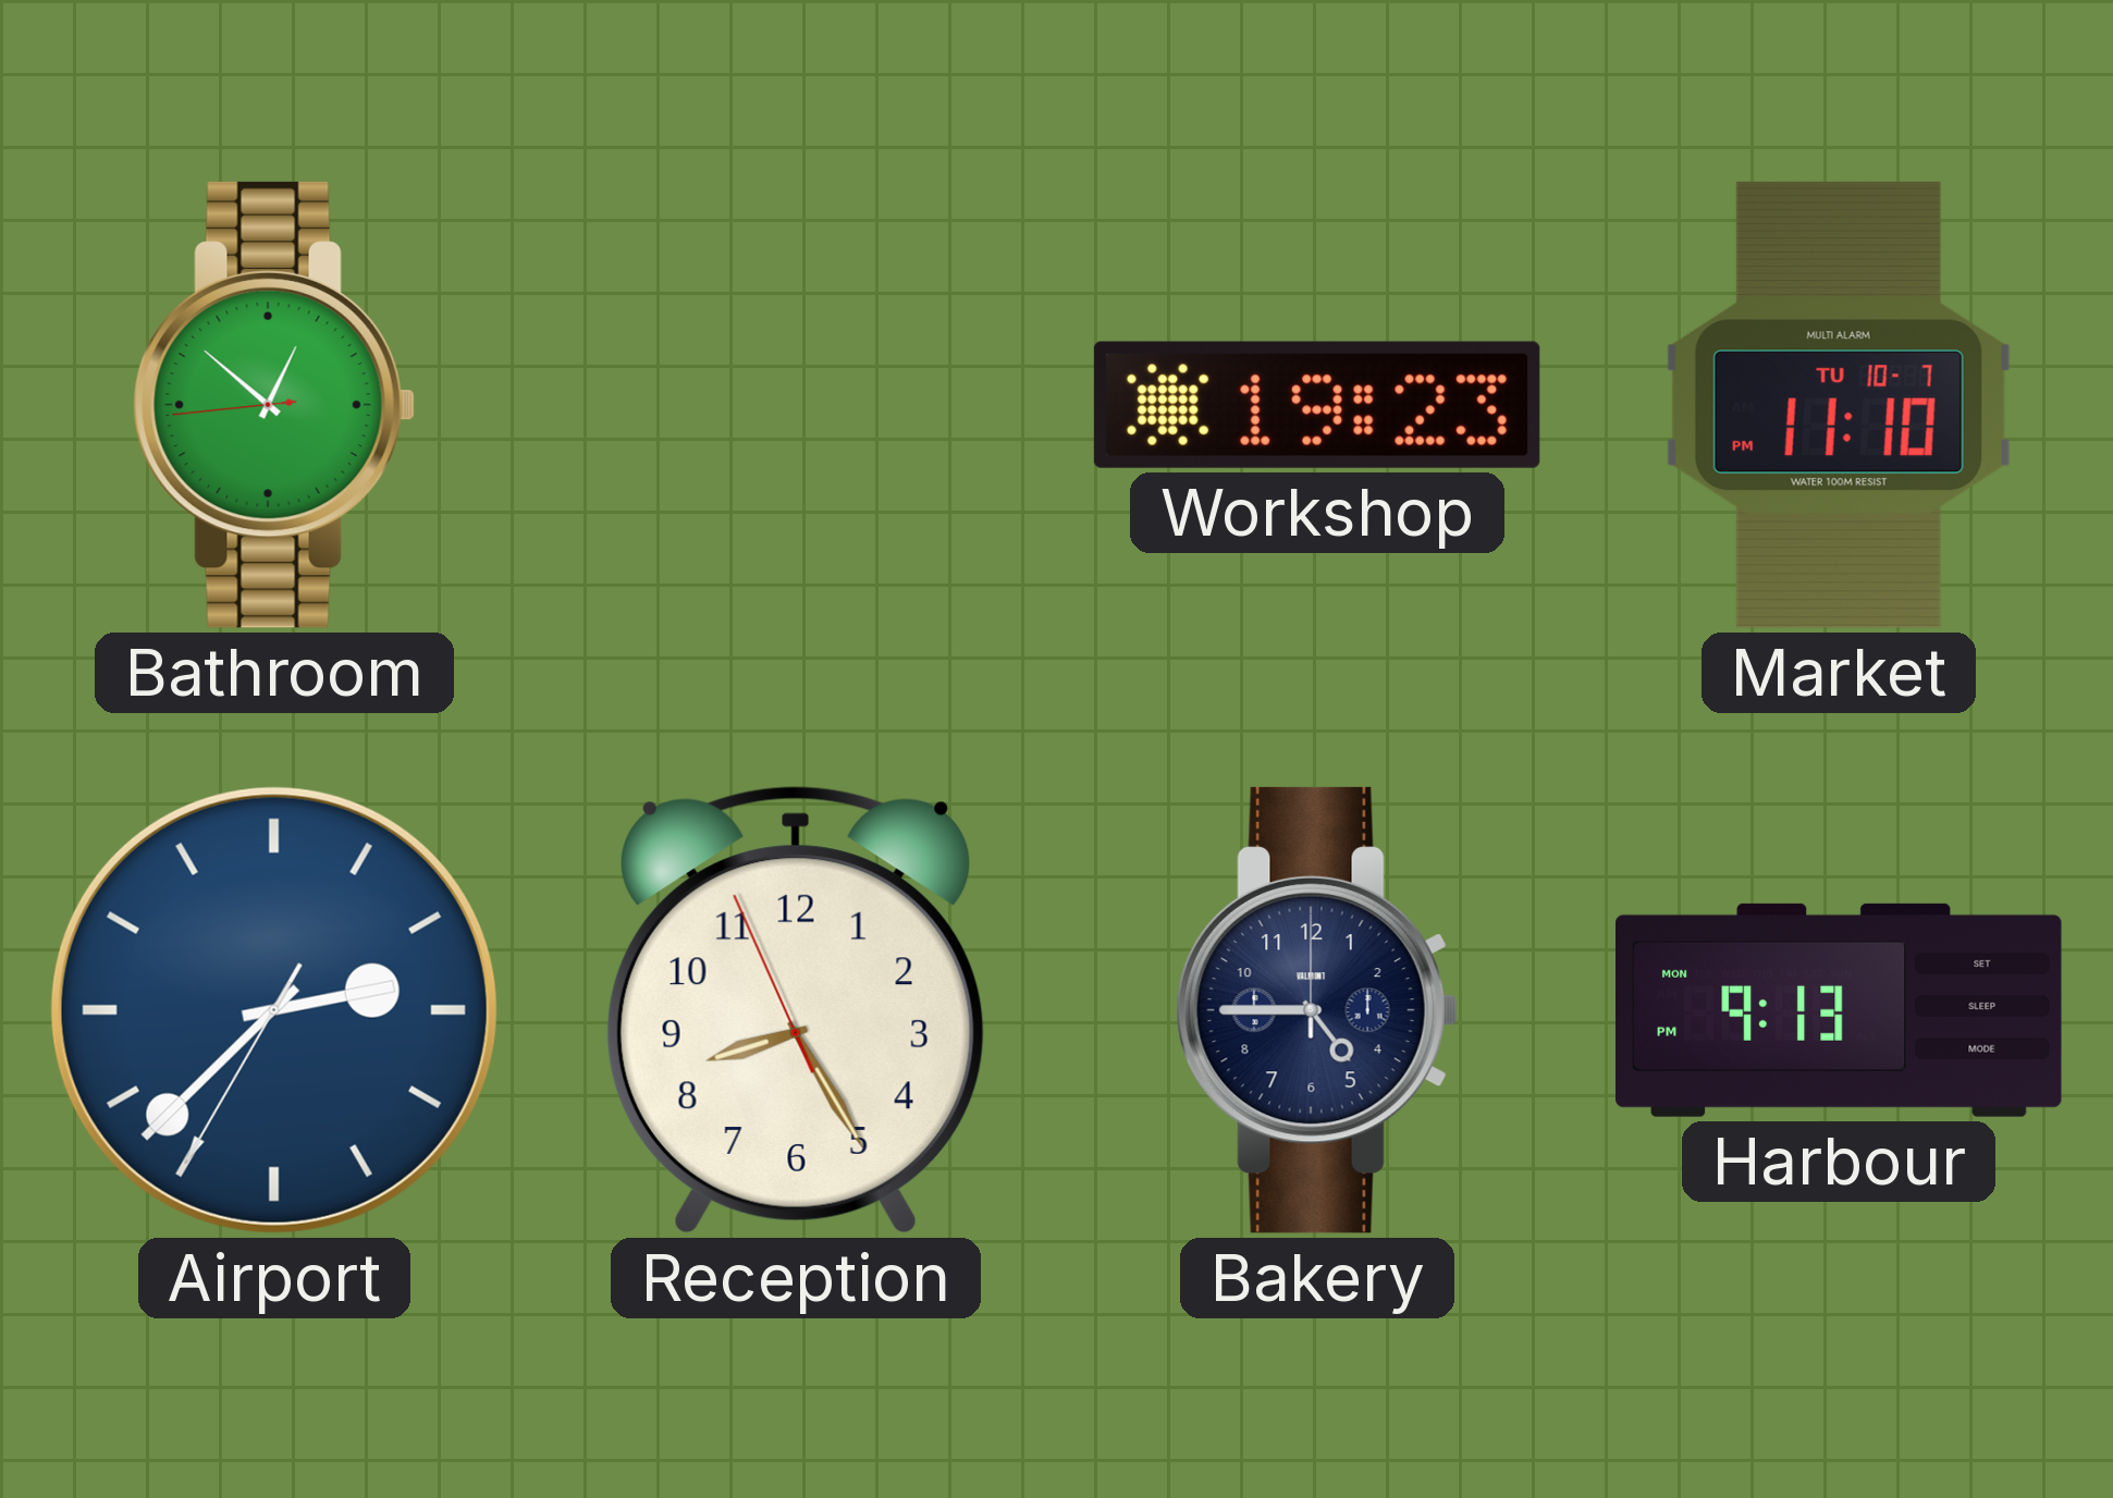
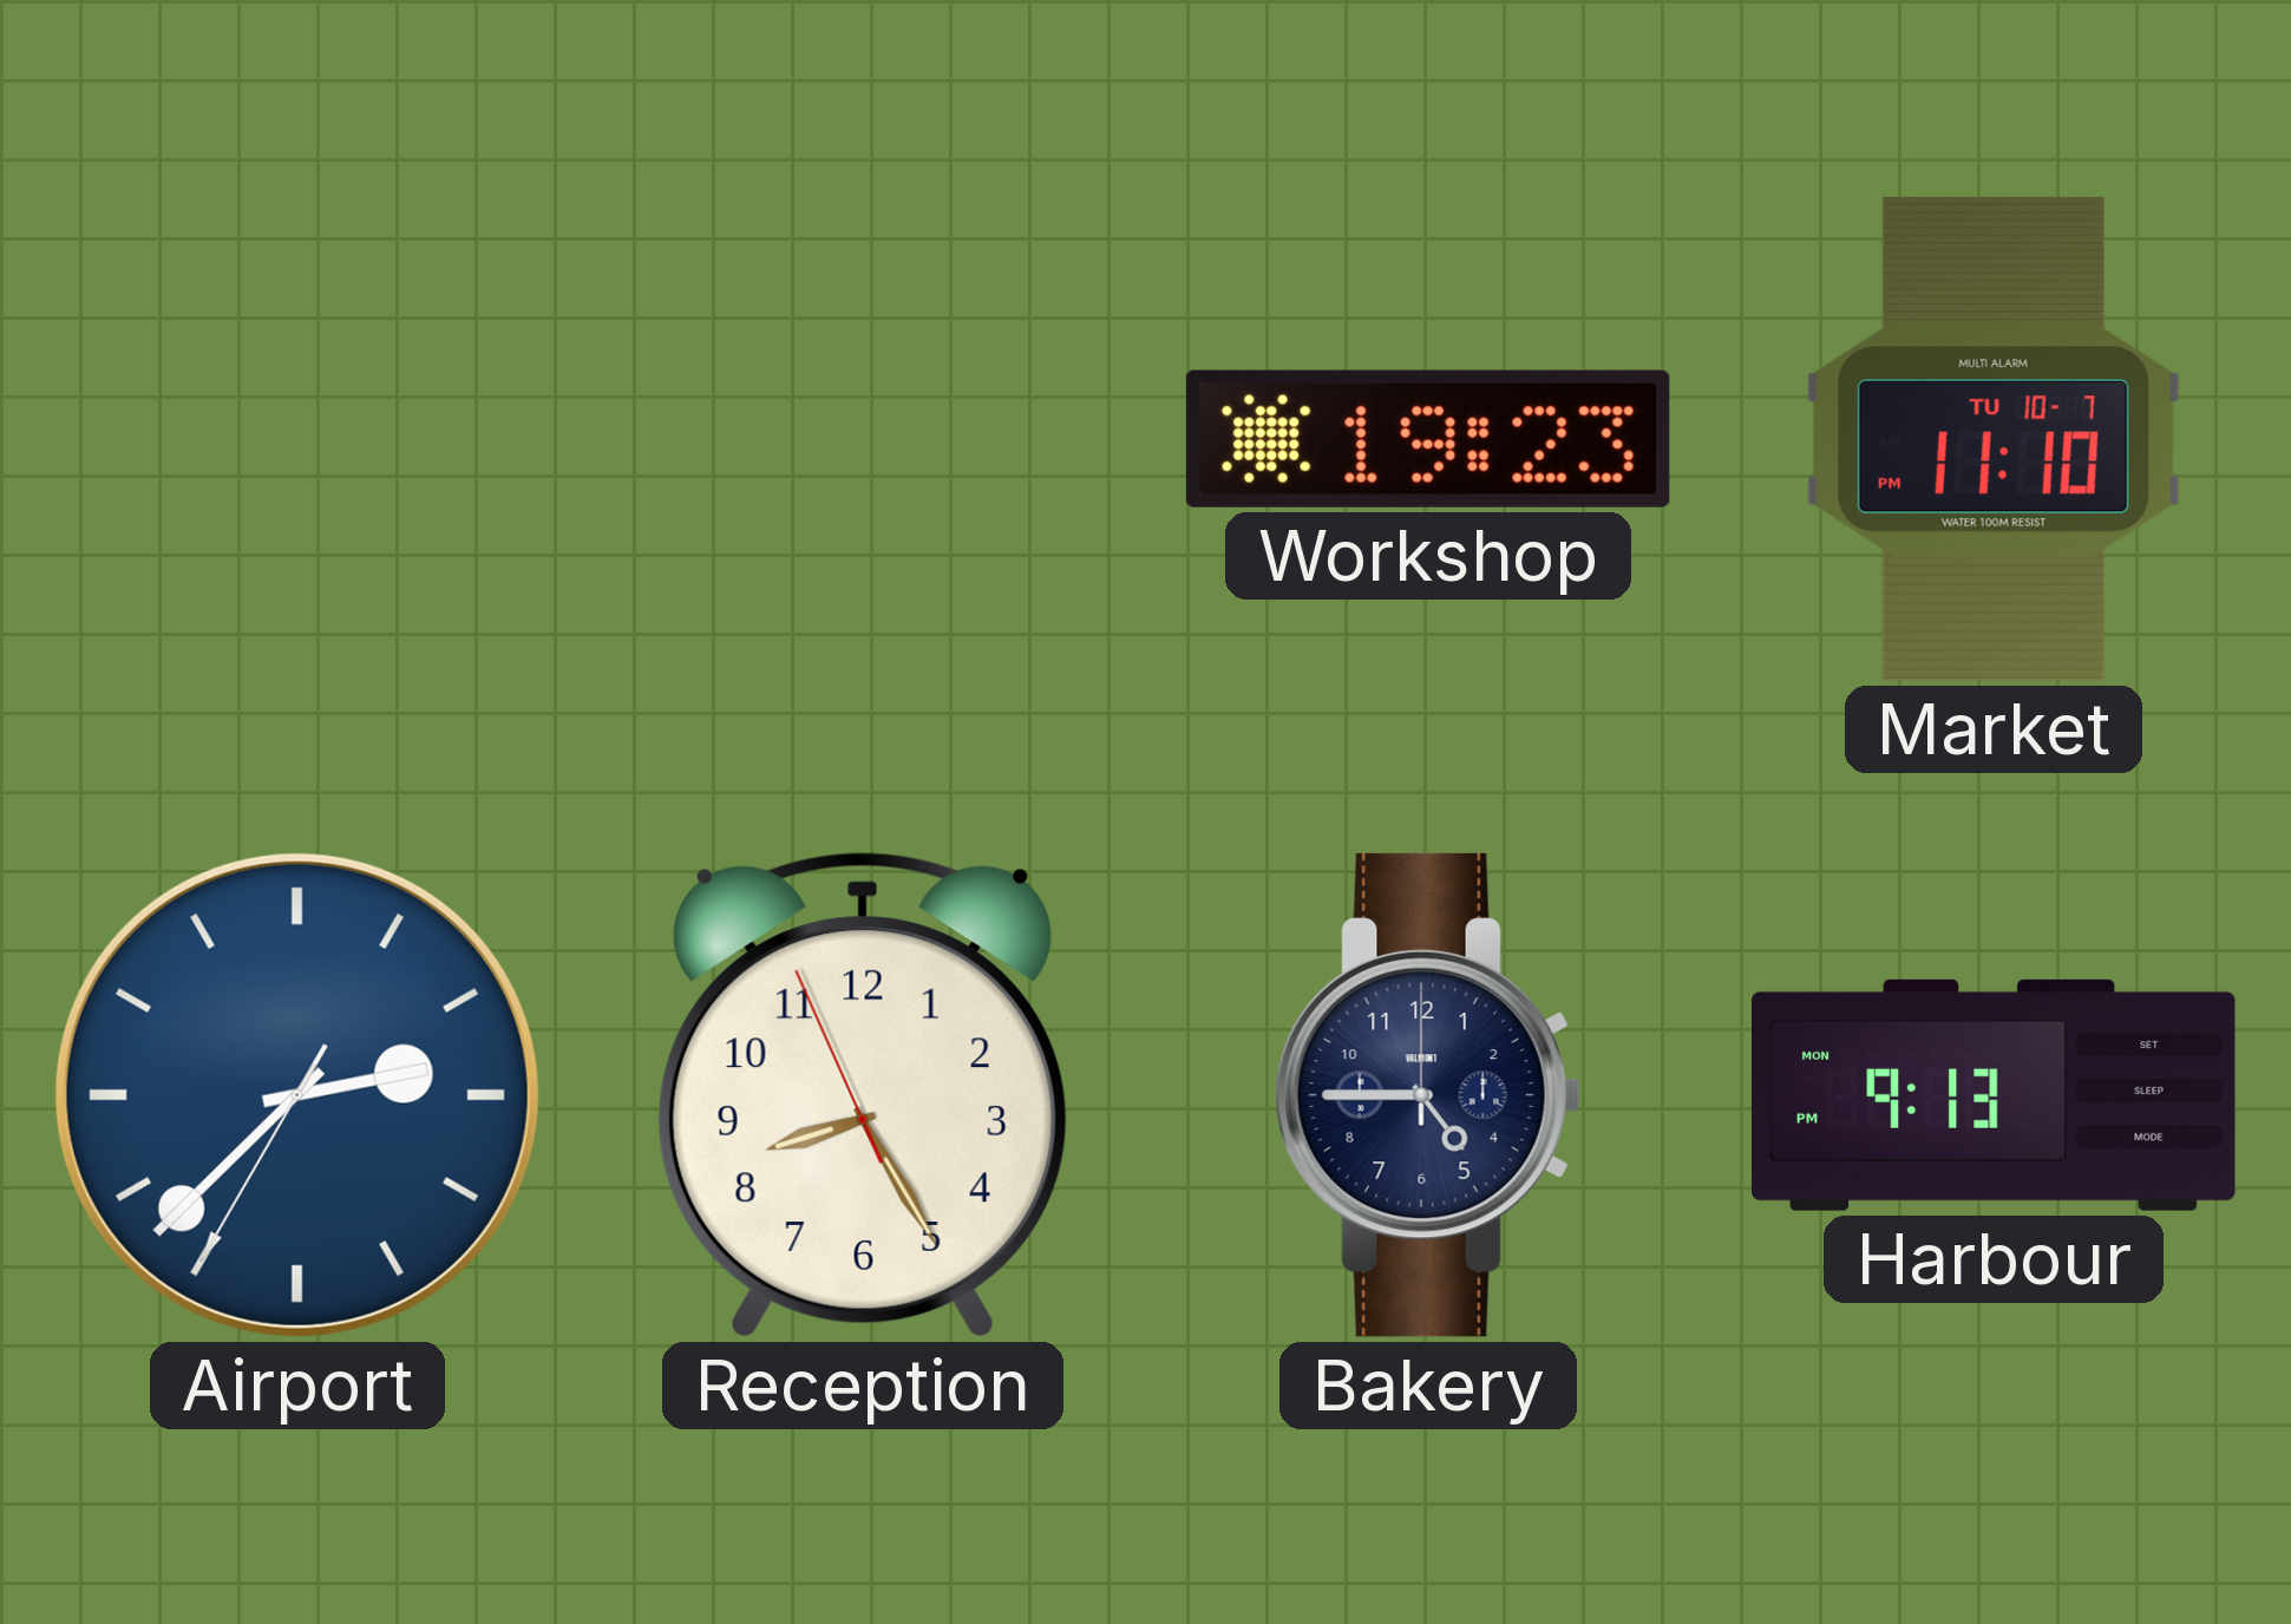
Bathroom: 12:51 -> none
